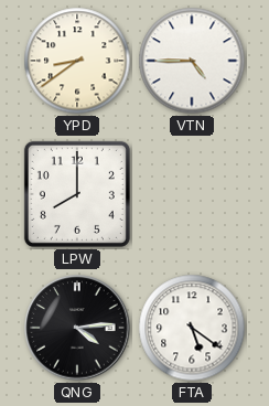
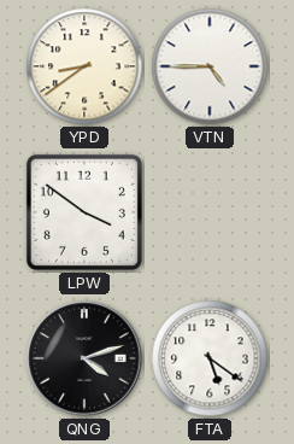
LPW: 8:00 -> 3:51
QNG: 4:14 -> 4:12
